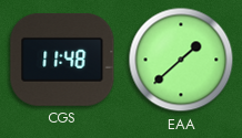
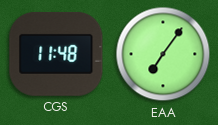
EAA: 1:38 -> 7:06
